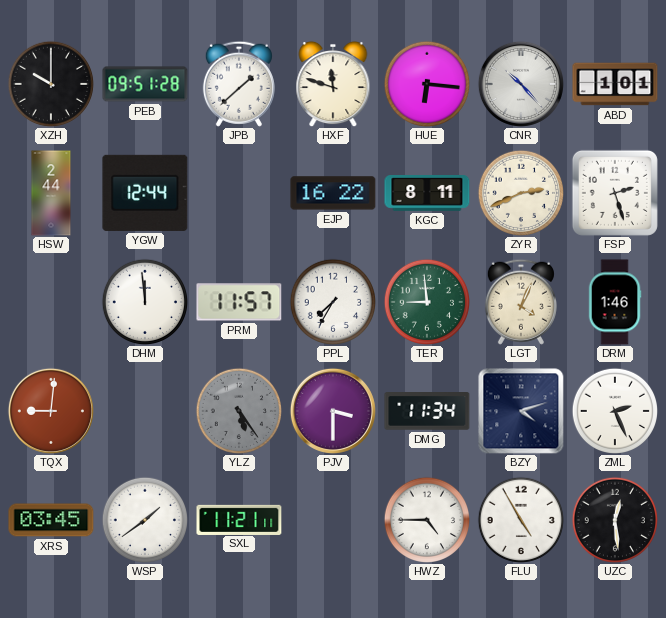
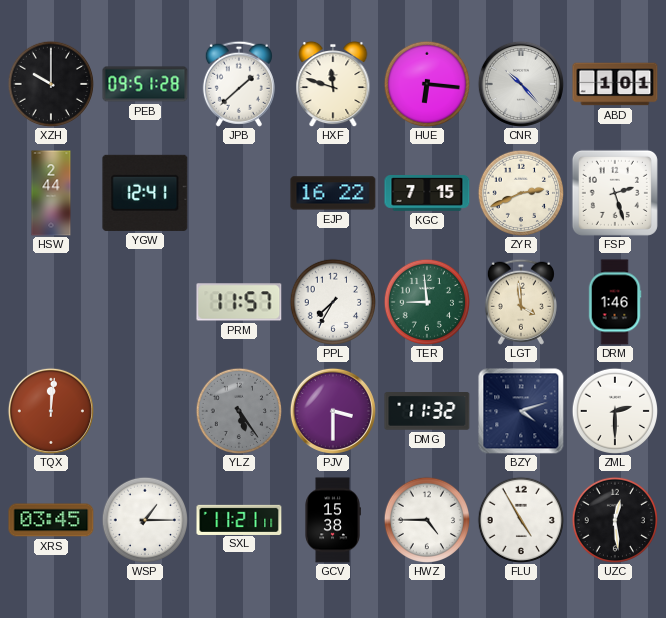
YGW: 12:44 -> 12:41
KGC: 8:11 -> 7:15
DHM: 11:59 -> none
LGT: 4:04 -> 3:59
TQX: 9:01 -> 12:01
DMG: 11:34 -> 11:32
ZML: 2:26 -> 2:30
WSP: 1:39 -> 1:15
GCV: none -> 15:38
